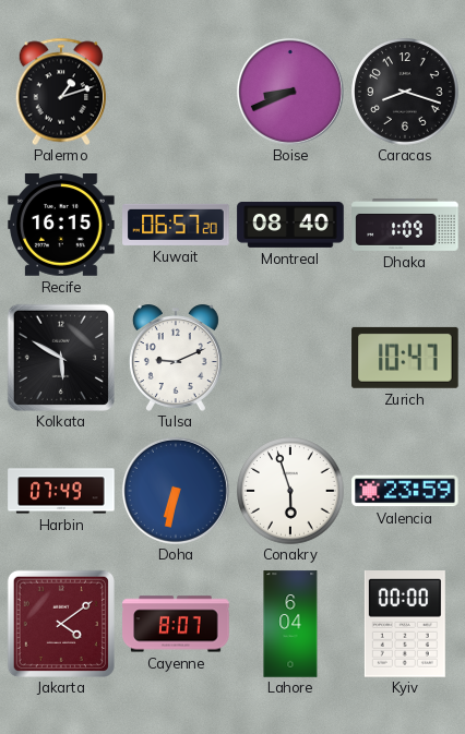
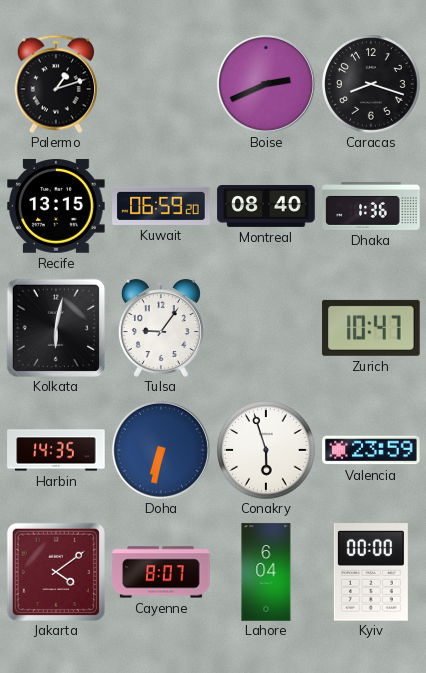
Boise: 8:41 -> 2:41
Recife: 16:15 -> 13:15
Kuwait: 06:57 -> 06:59
Dhaka: 1:09 -> 1:36
Kolkata: 5:50 -> 6:02
Tulsa: 9:11 -> 9:06
Harbin: 07:49 -> 14:35
